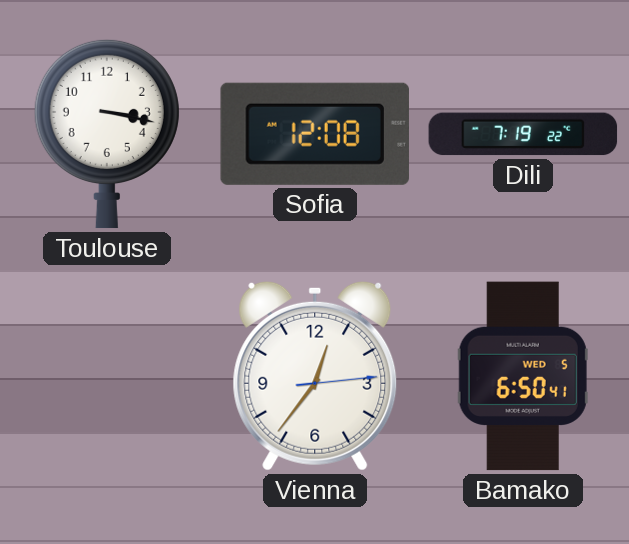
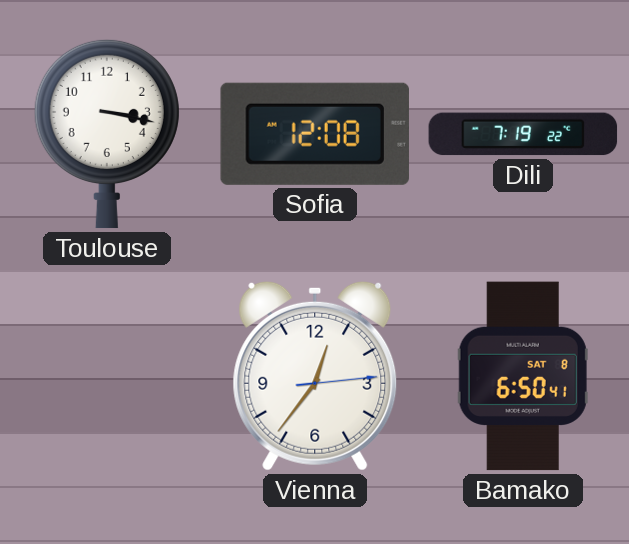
Bamako date: WED 5 -> SAT 8
